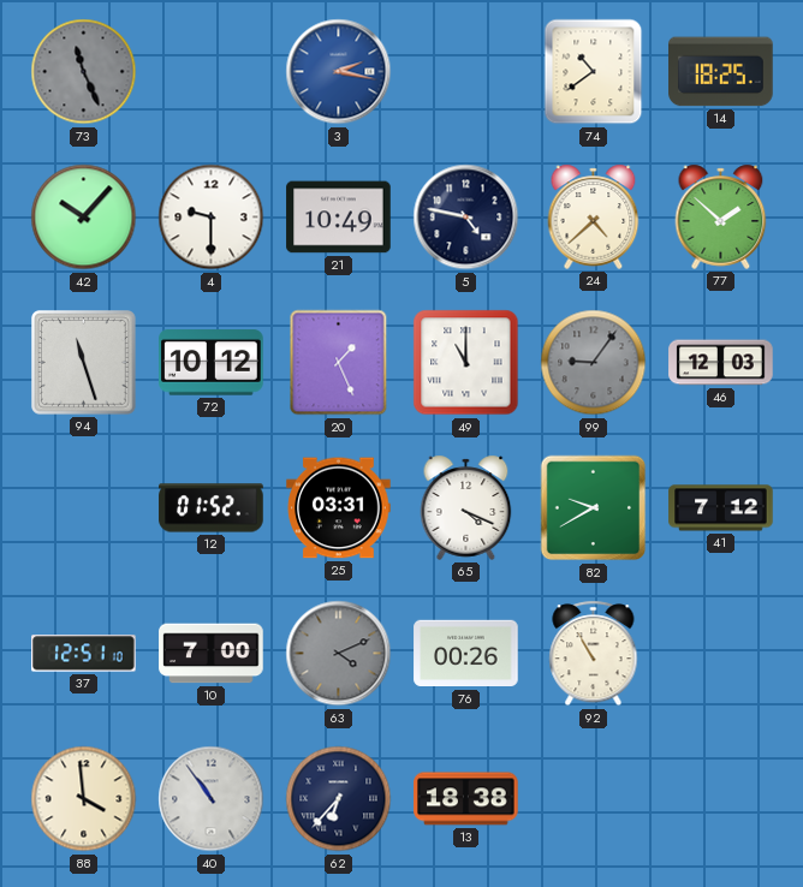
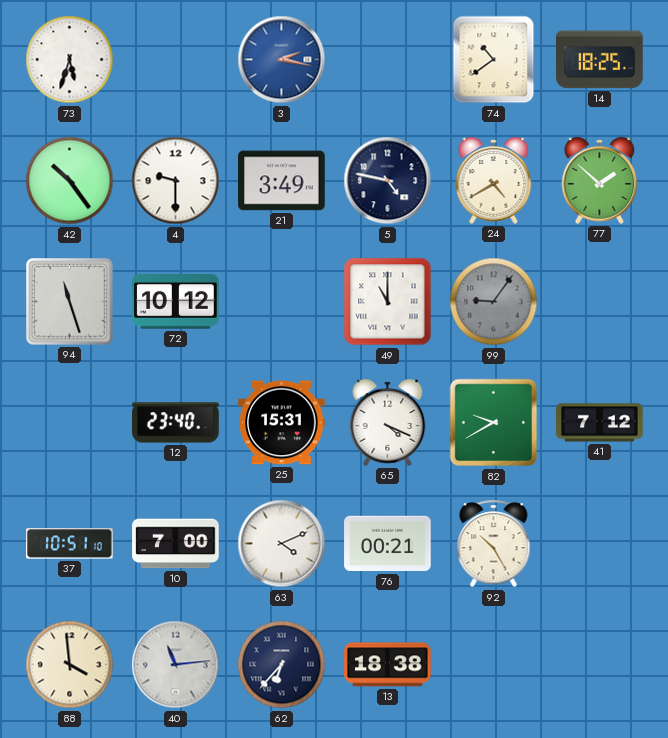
73: 11:26 -> 5:33
73 dial: grey -> white
42: 10:07 -> 10:24
21: 10:49 -> 3:49
24: 4:38 -> 4:40
20: 1:26 -> none
46: 12:03 -> none
12: 01:52 -> 23:40
25: 03:31 -> 15:31
37: 12:51 -> 10:51
63 dial: grey -> white
76: 00:26 -> 00:21
92: 10:55 -> 10:25
40: 10:54 -> 11:14
